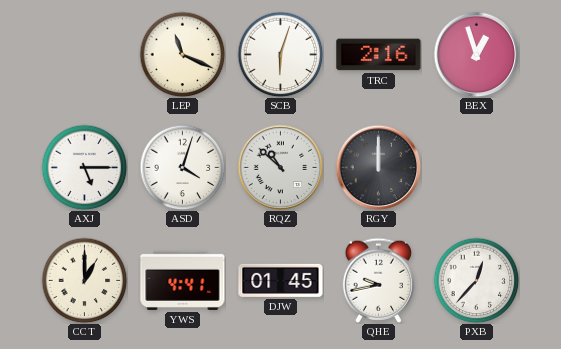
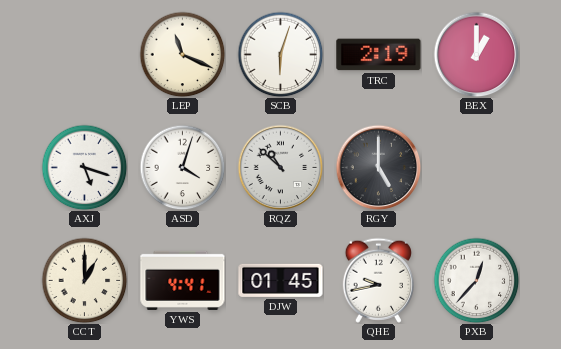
TRC: 2:16 -> 2:19
BEX: 12:57 -> 1:00
AXJ: 5:15 -> 5:18
RGY: 12:00 -> 5:00
